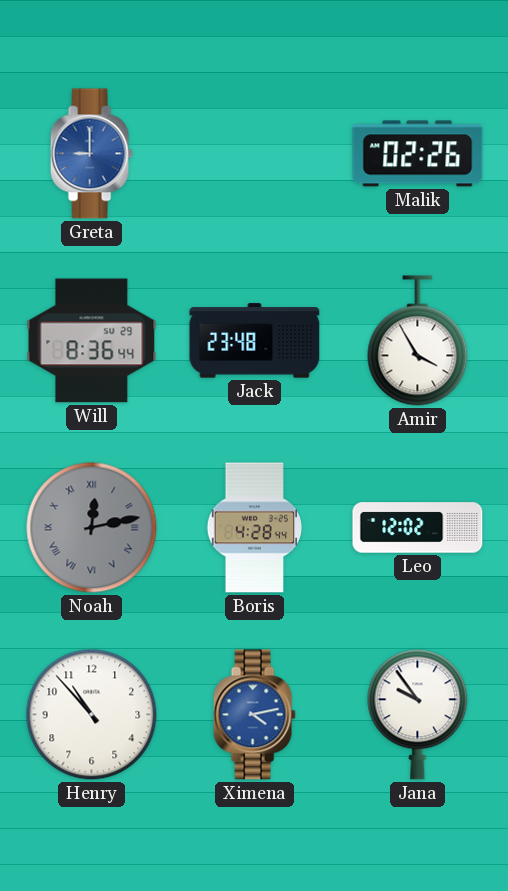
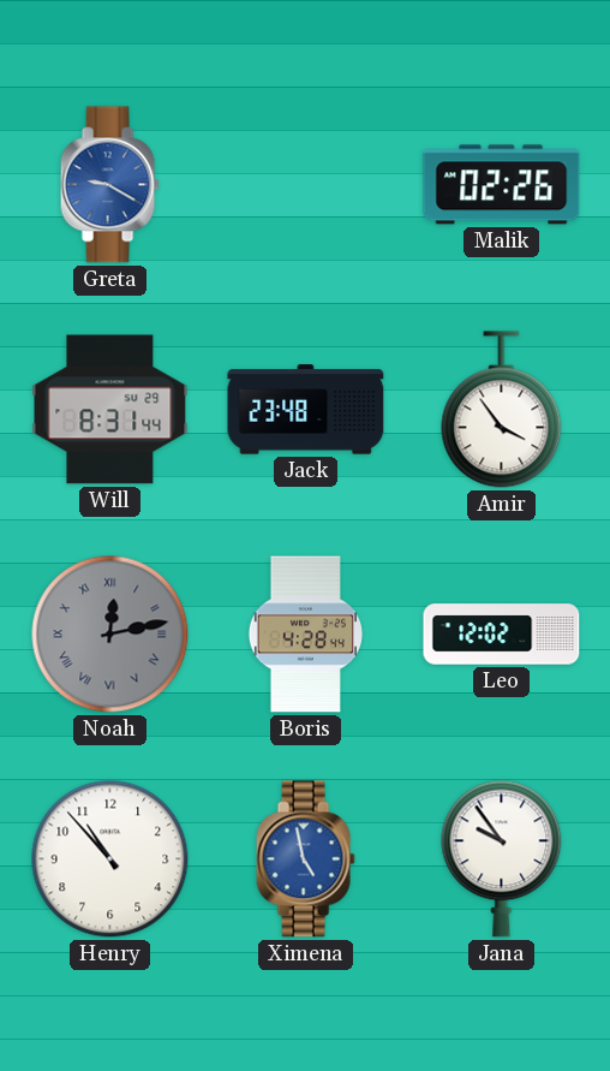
Greta: 9:00 -> 9:20
Will: 8:36 -> 8:31
Amir: 3:55 -> 3:54
Ximena: 4:13 -> 4:58
